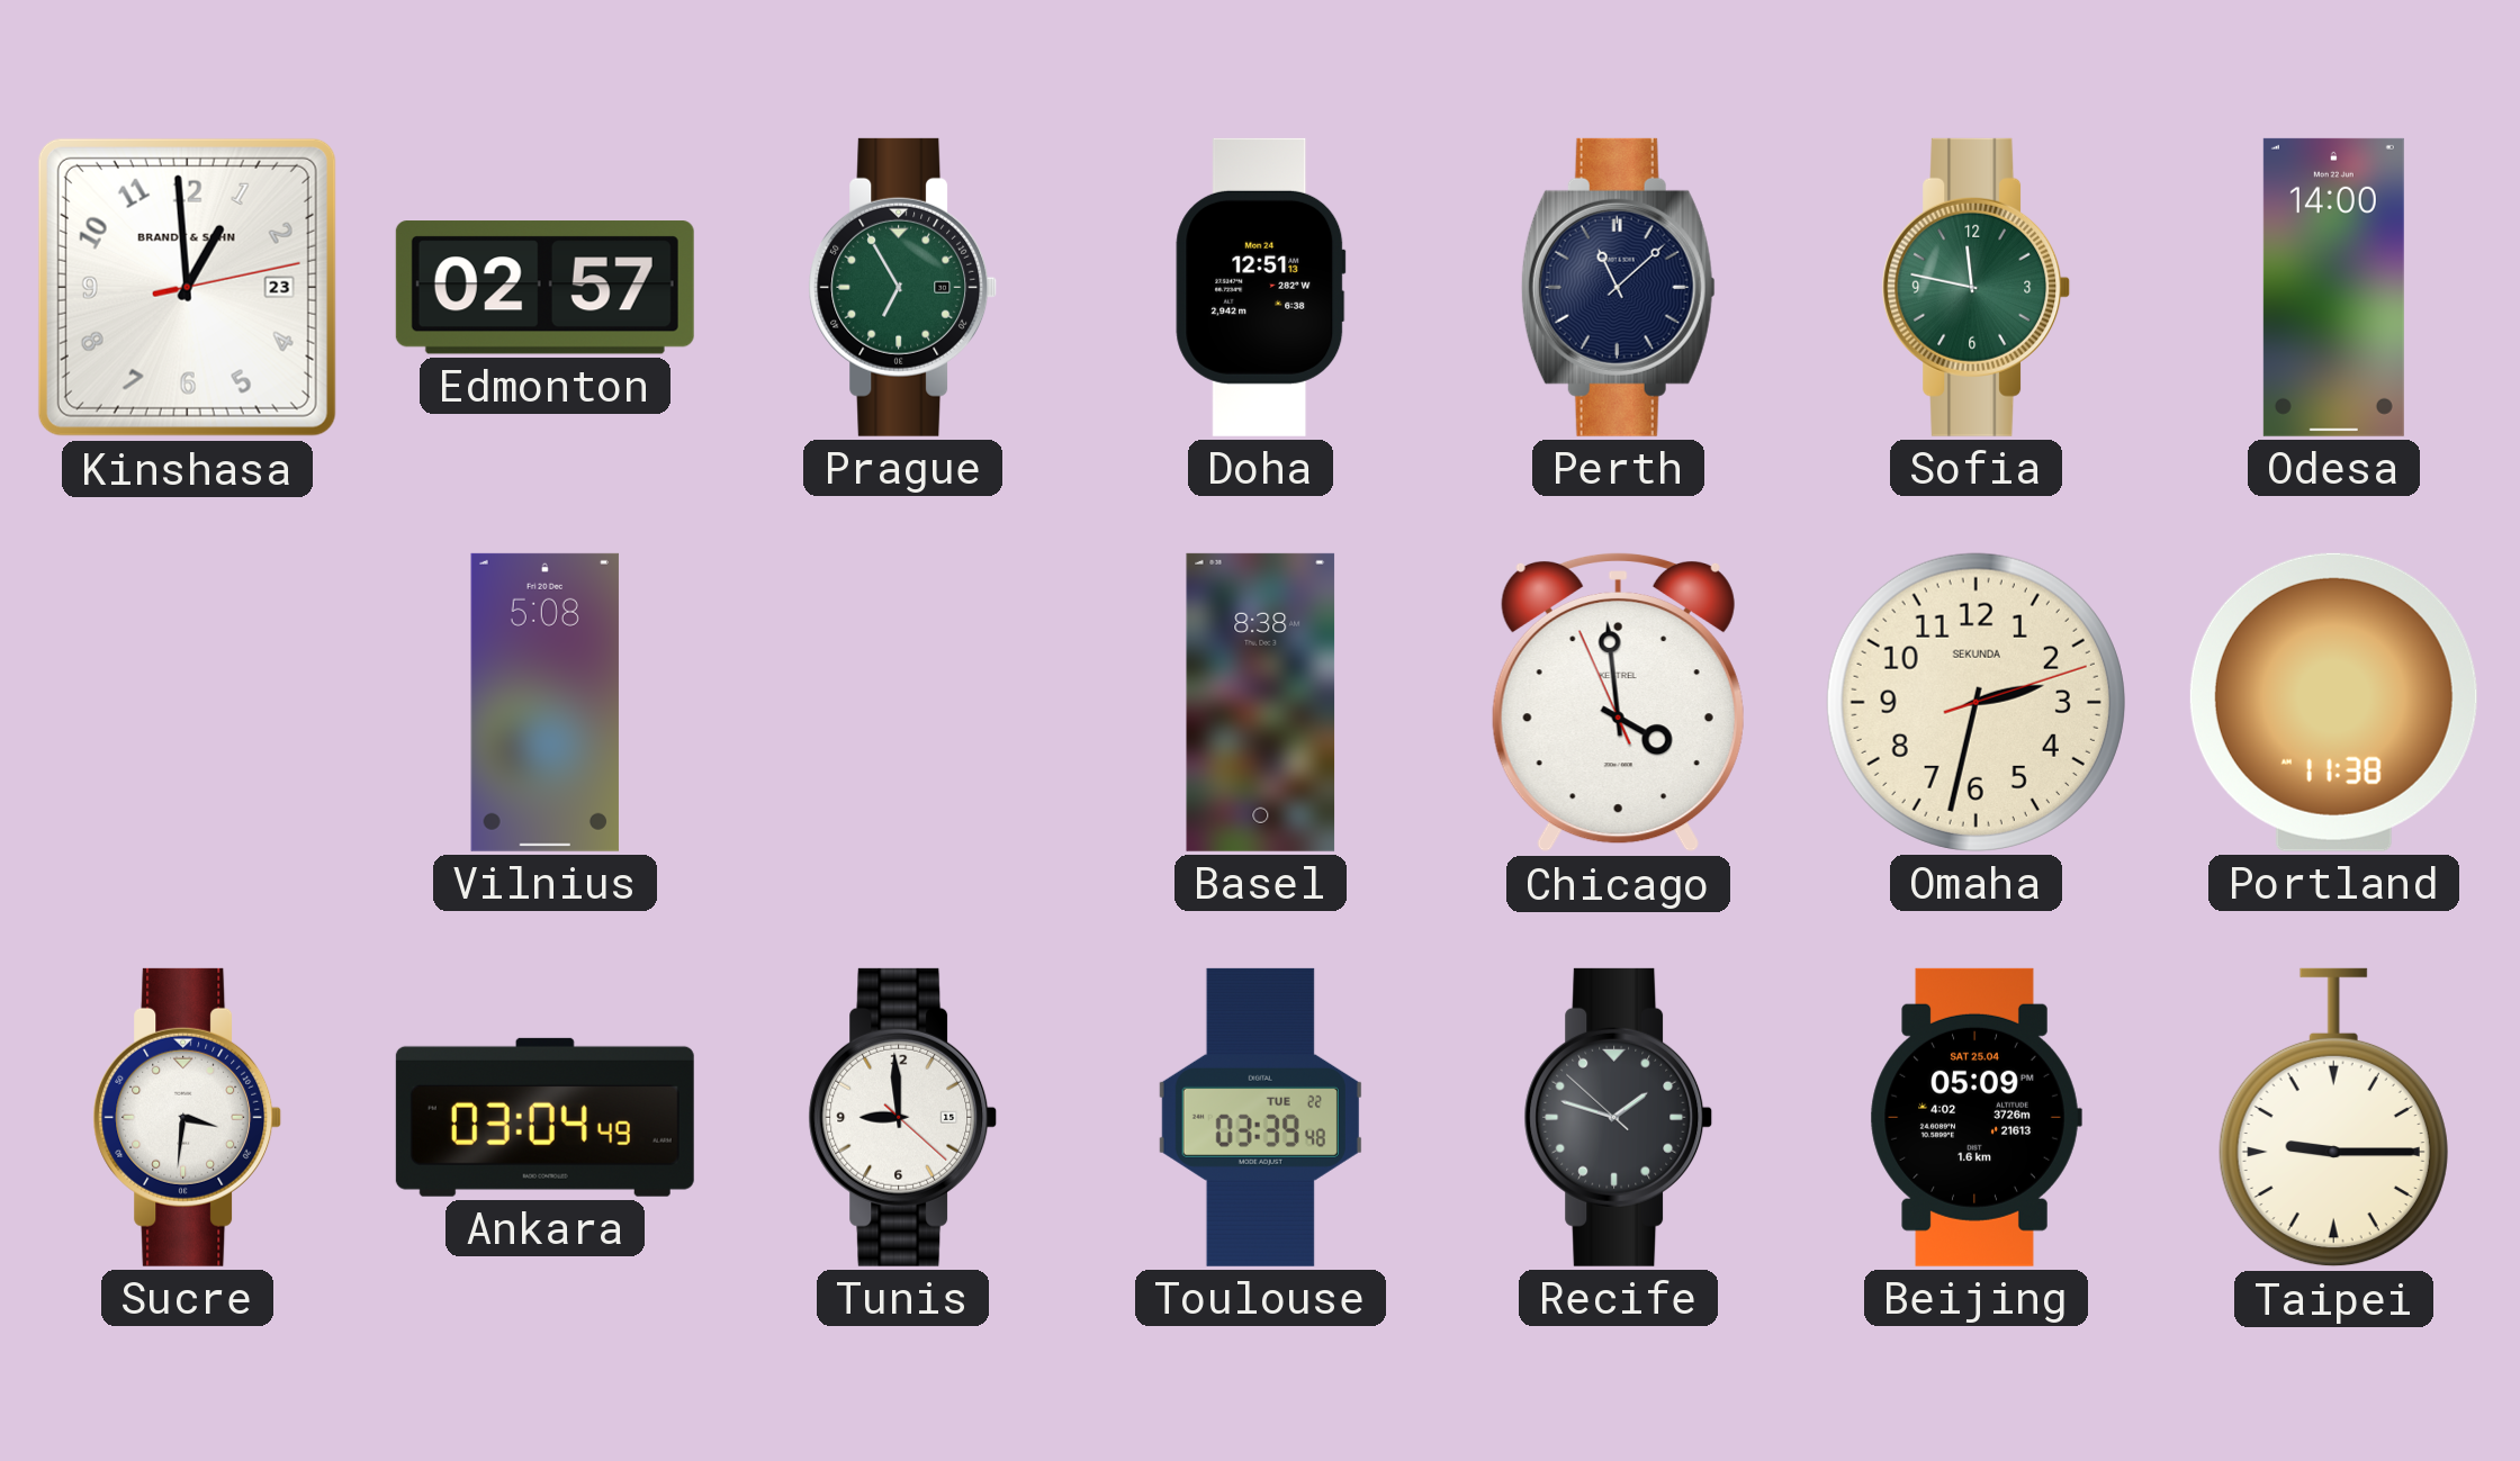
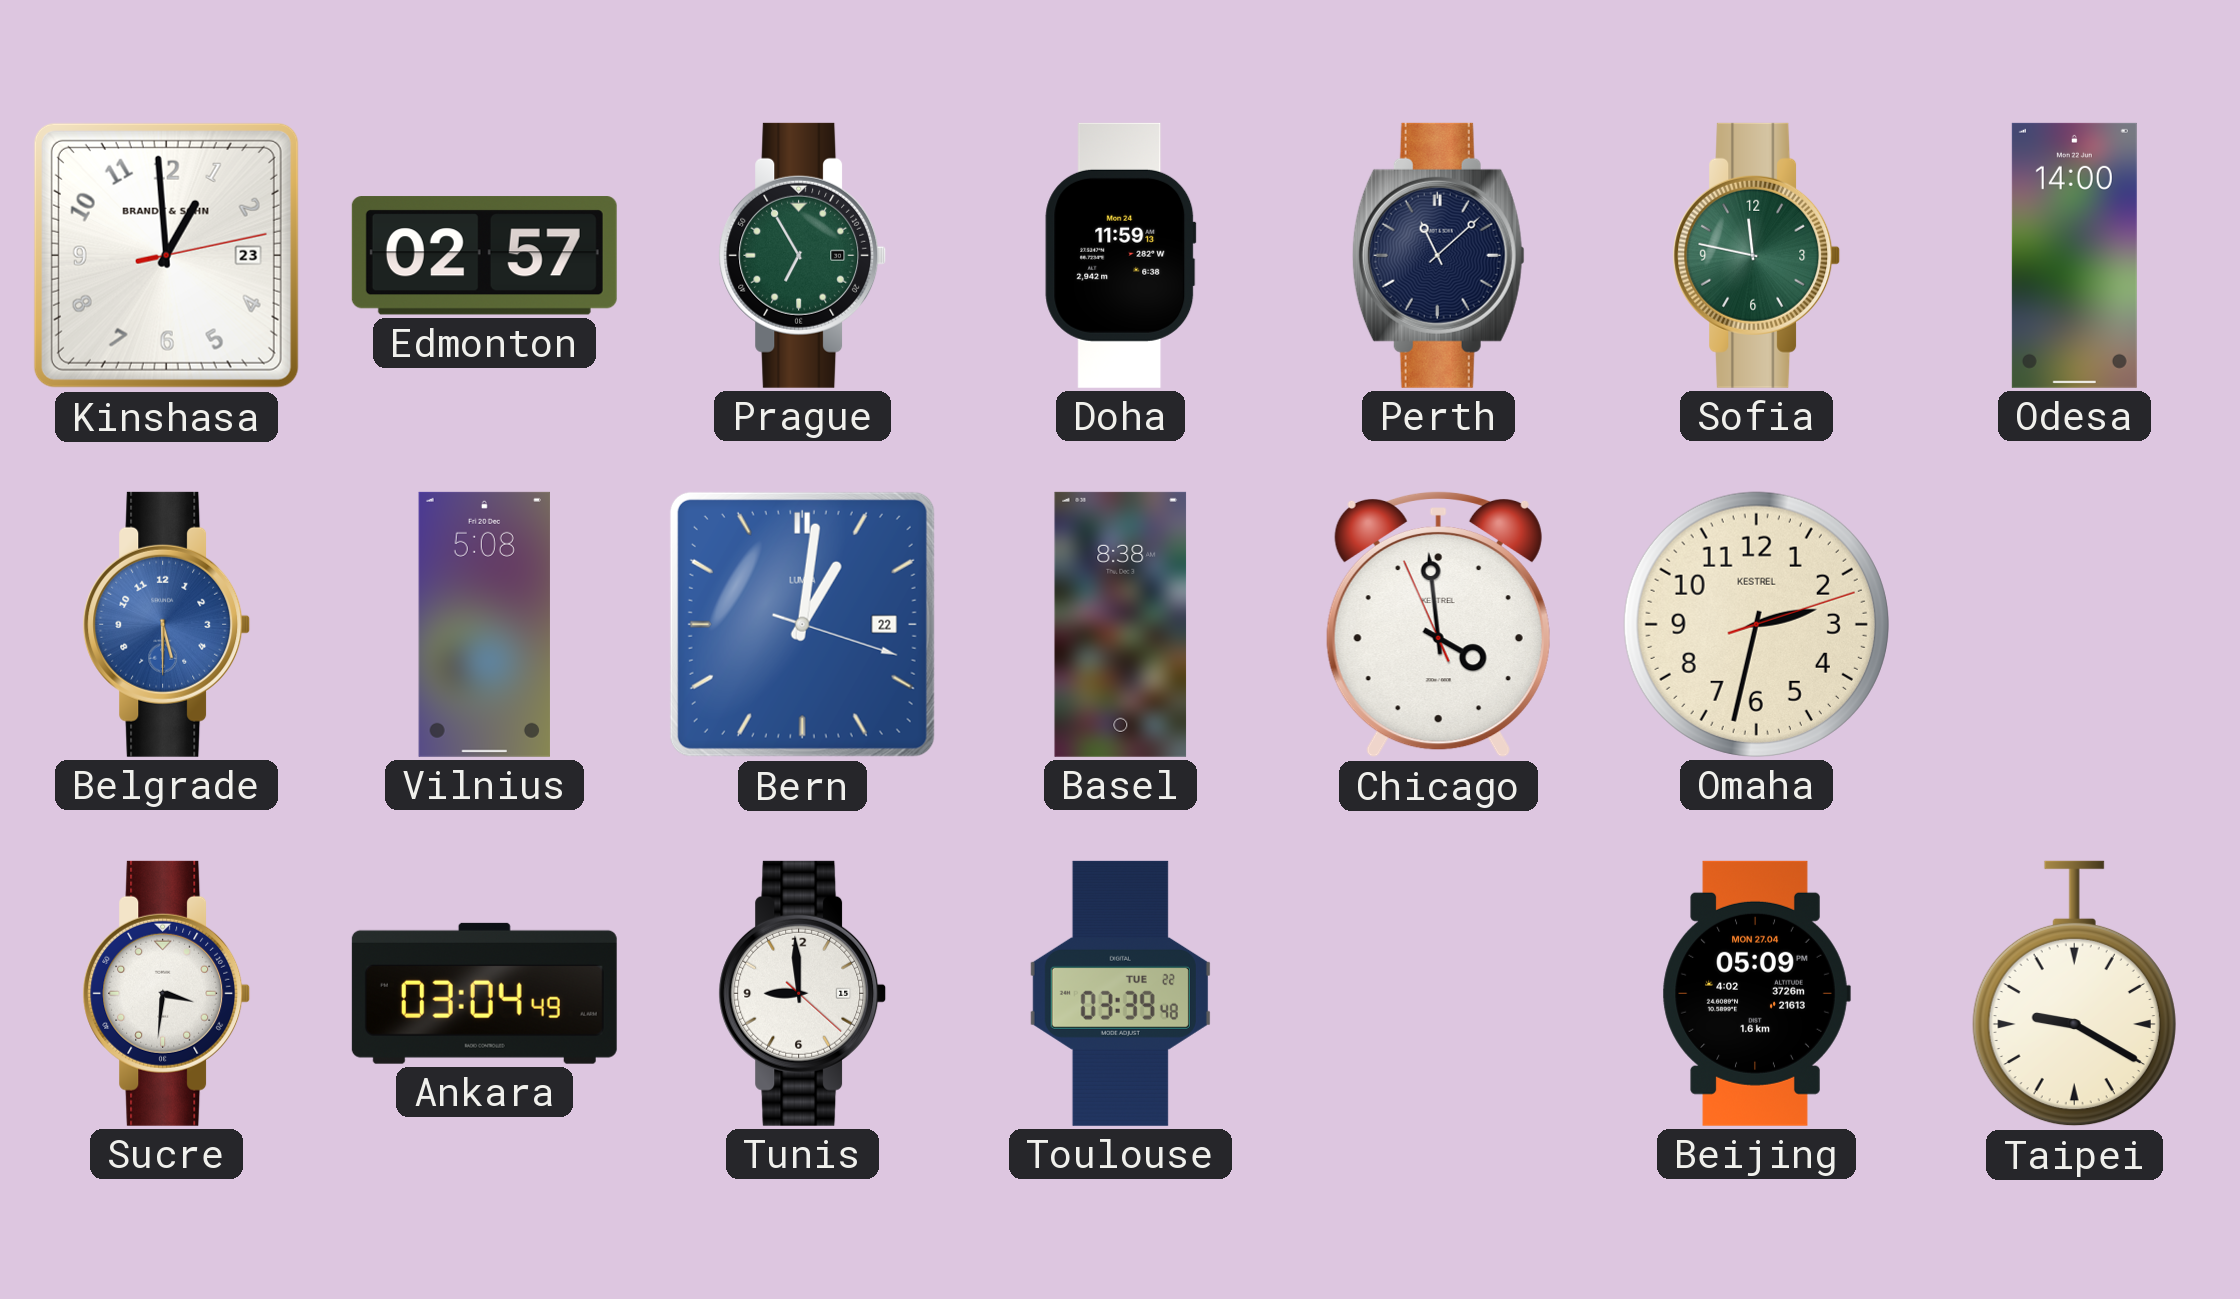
Doha: 12:51 -> 11:59
Belgrade: none -> 5:30
Bern: none -> 1:01
Omaha brand: SEKUNDA -> KESTREL
Portland: 11:38 -> none
Recife: 1:47 -> none
Beijing date: SAT 25.04 -> MON 27.04
Taipei: 9:15 -> 9:20
